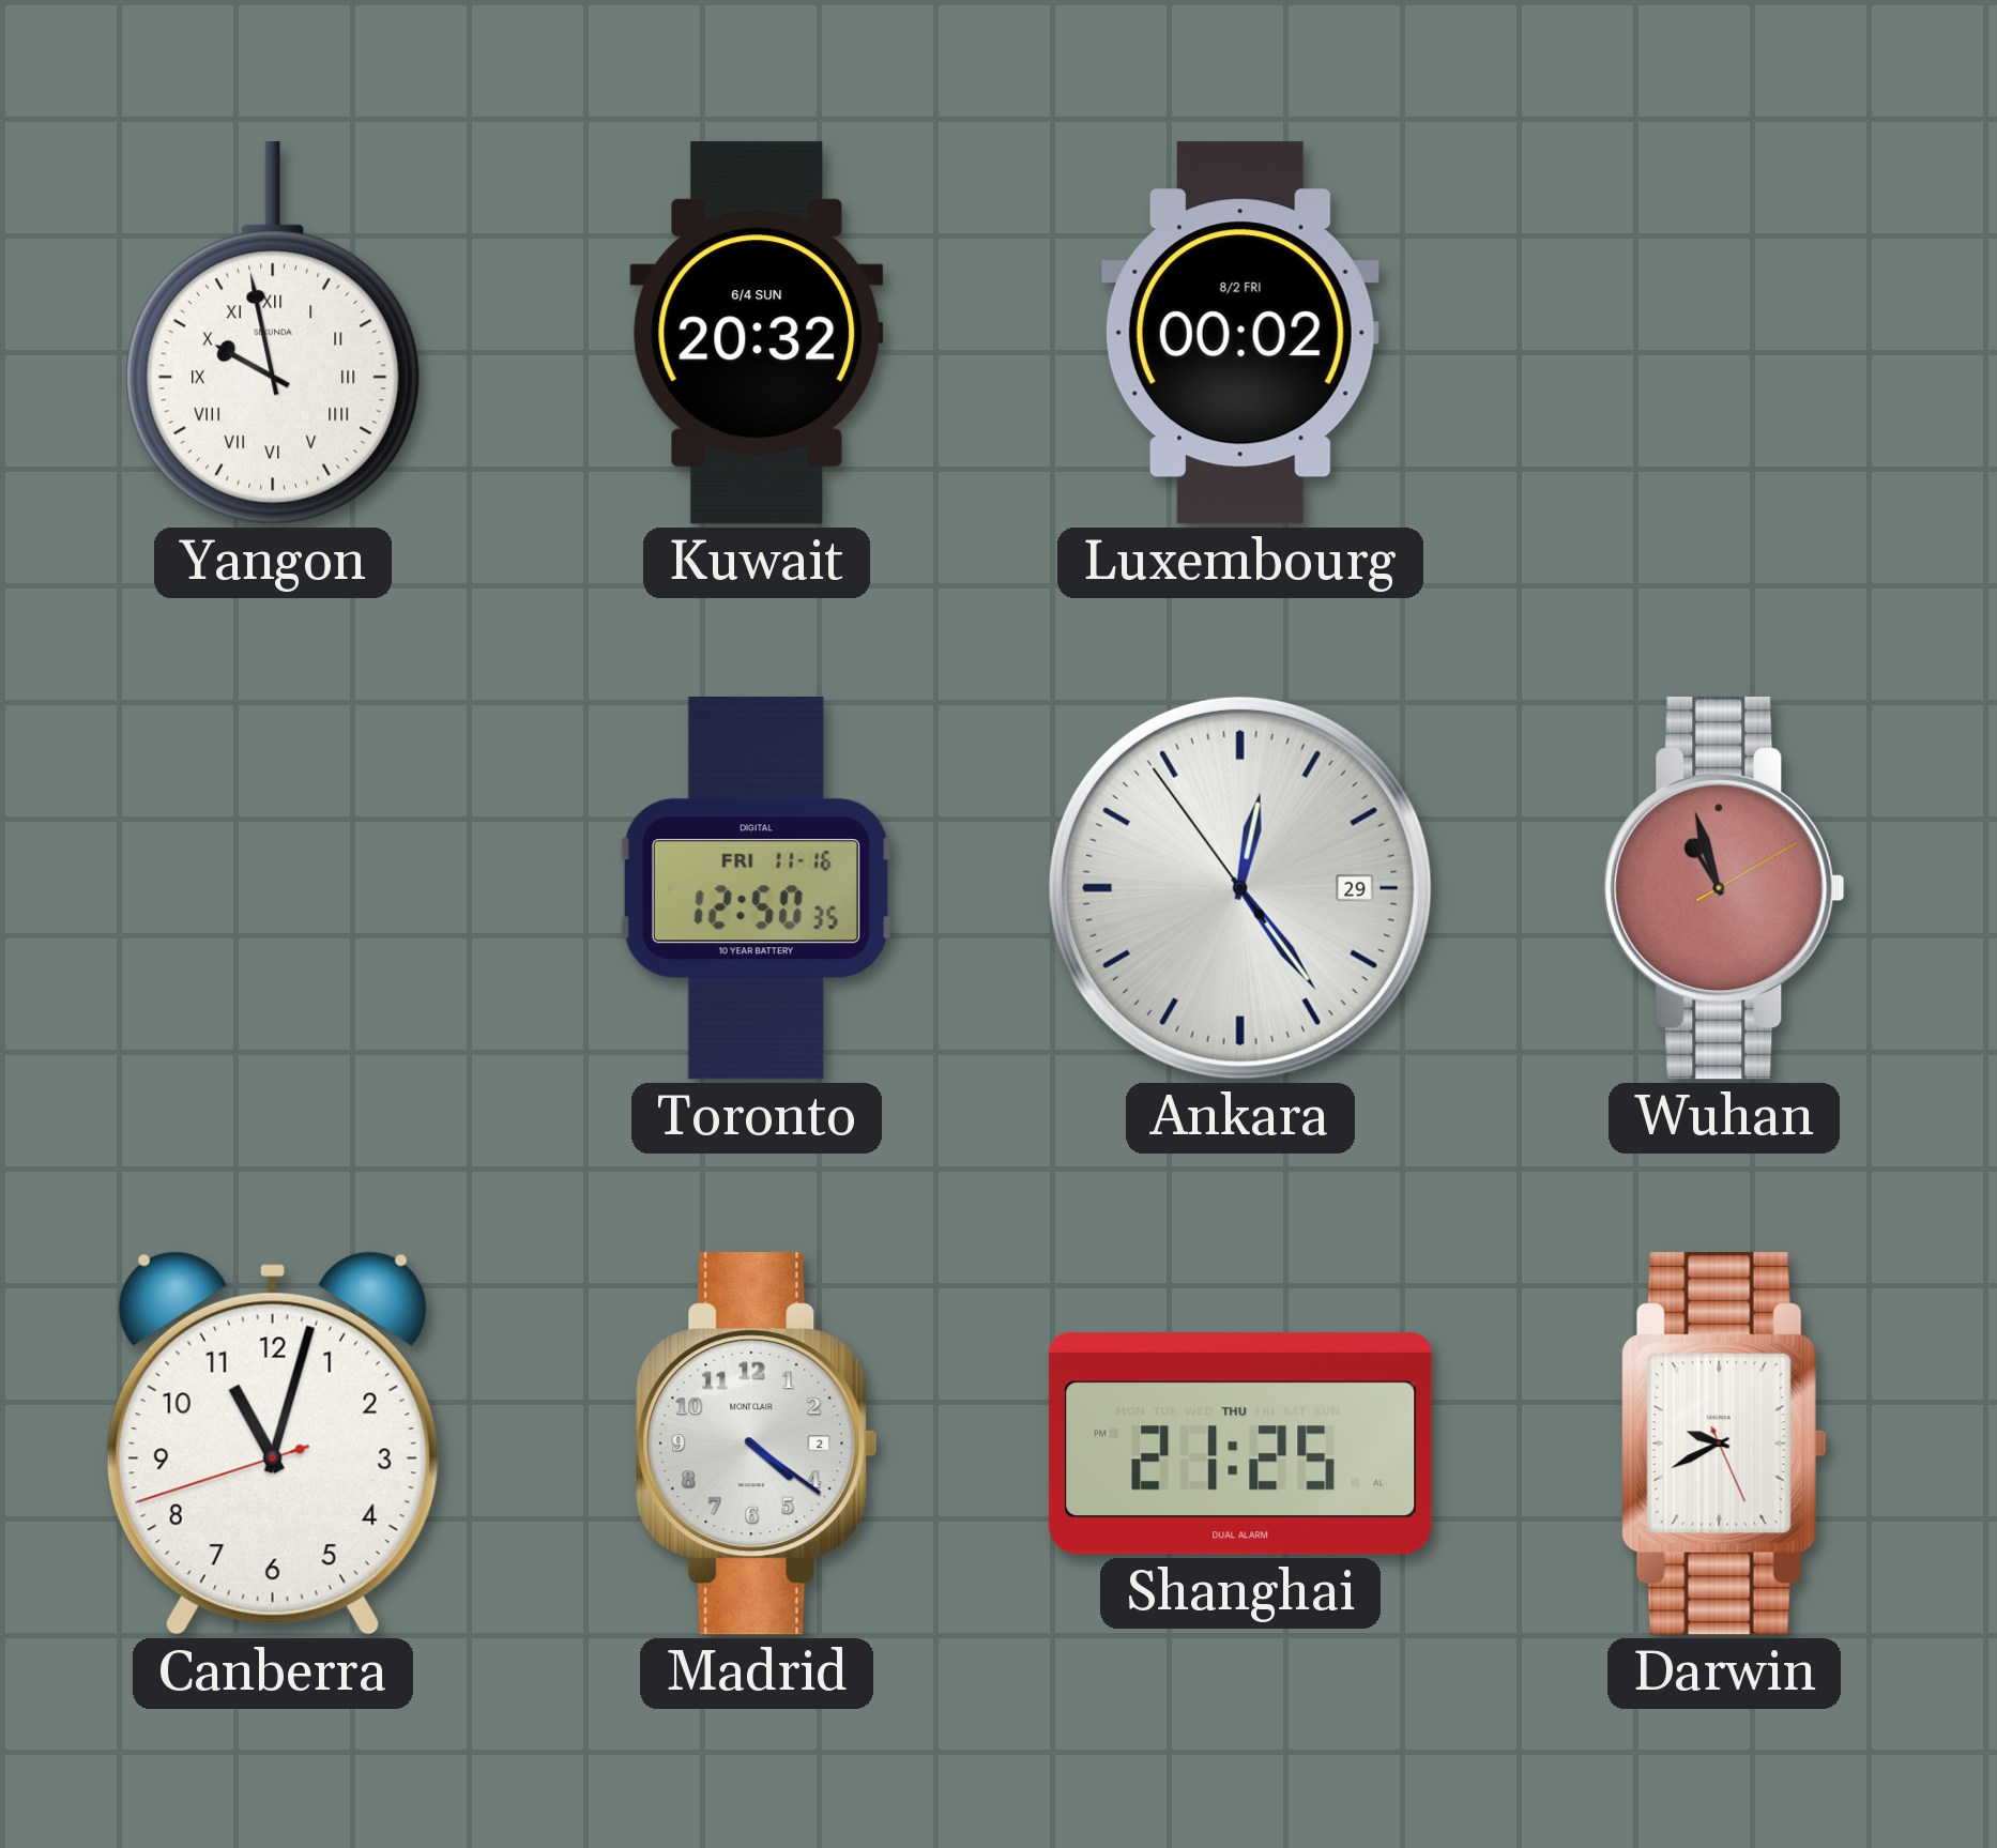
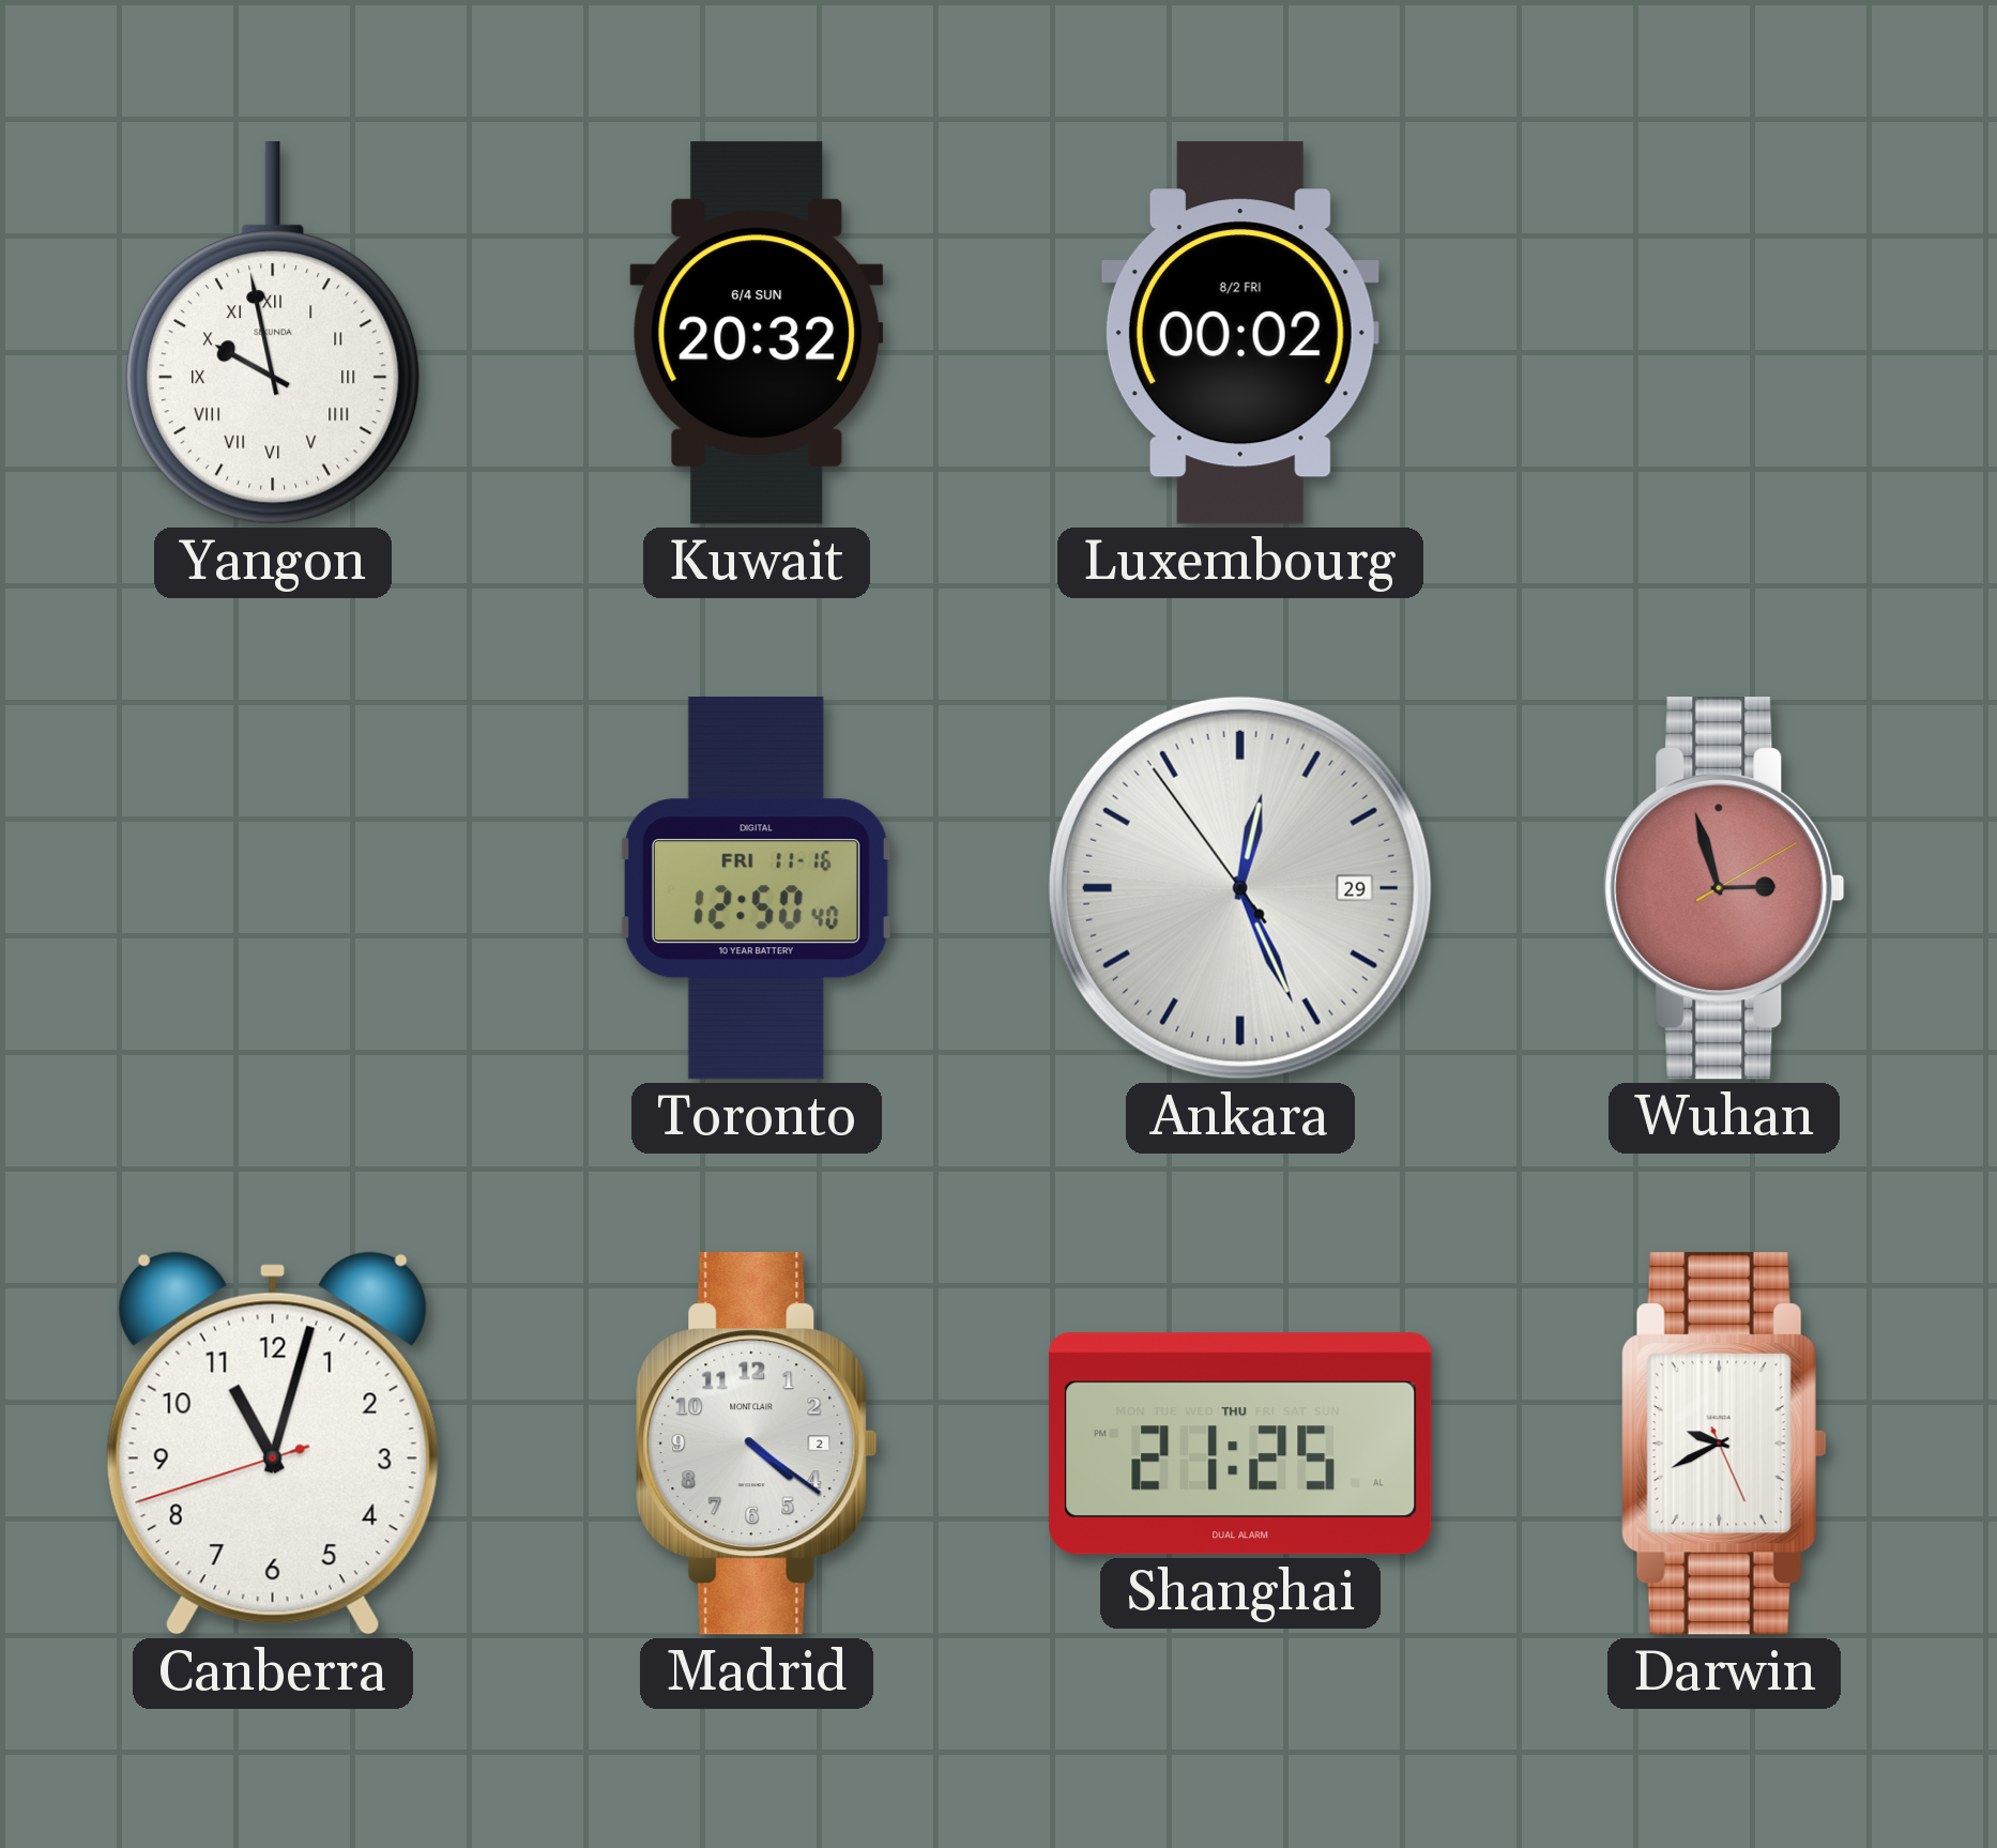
Toronto: 12:50:35 -> 12:50:40
Ankara: 12:23 -> 12:25
Wuhan: 10:57 -> 2:57
